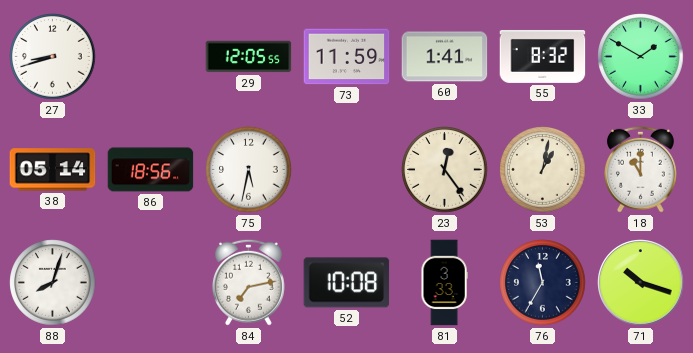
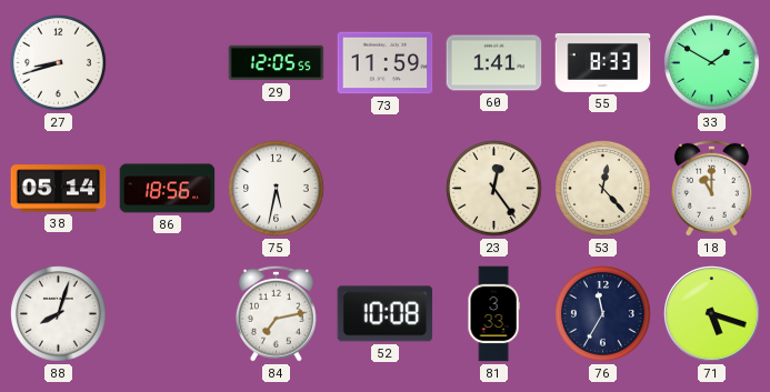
55: 8:32 -> 8:33
53: 1:02 -> 12:23
71: 10:18 -> 5:18
